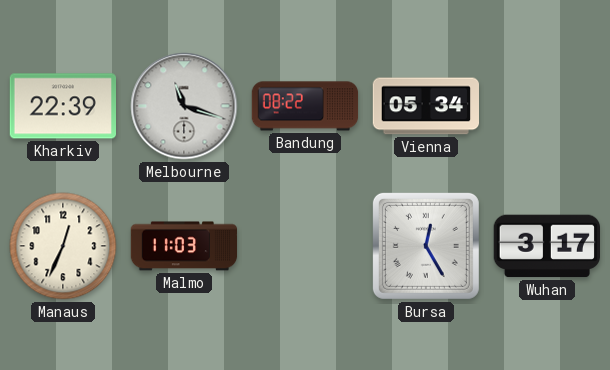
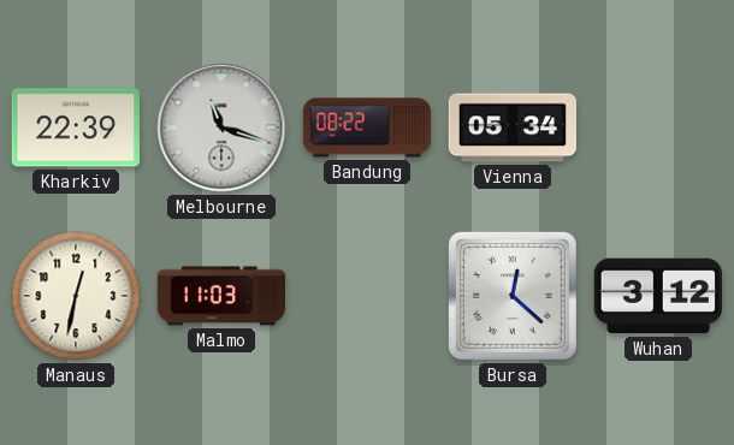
Manaus: 12:34 -> 12:32
Bursa: 12:25 -> 12:22
Wuhan: 3:17 -> 3:12
